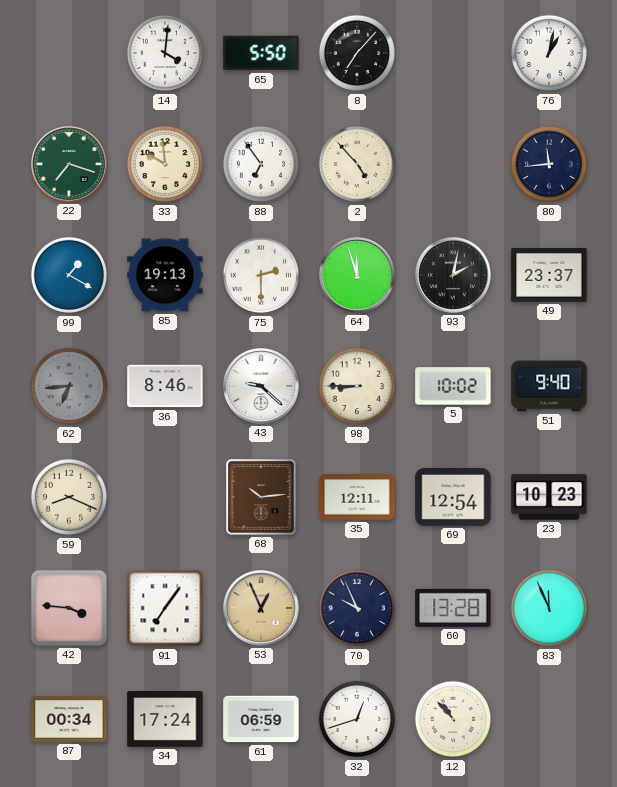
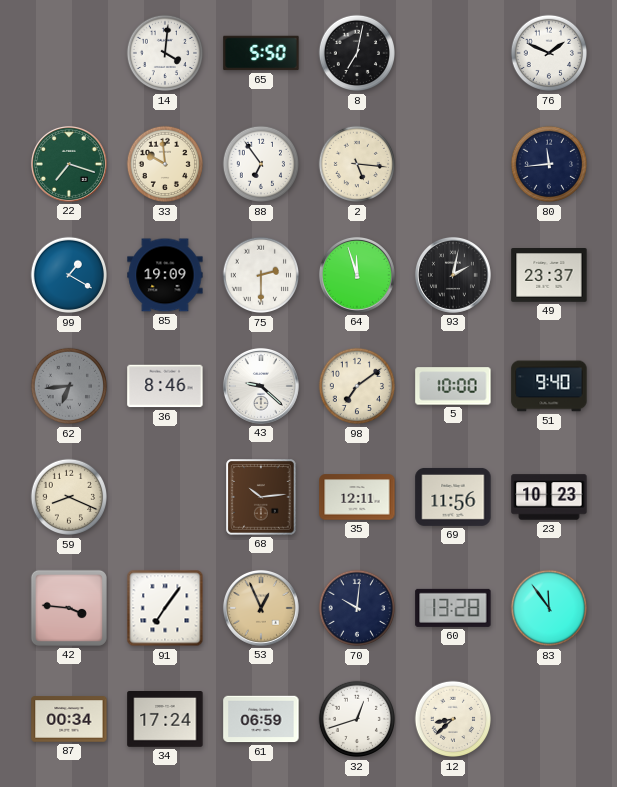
8: 7:07 -> 7:02
76: 1:02 -> 1:49
2: 4:53 -> 5:16
85: 19:13 -> 19:09
98: 8:45 -> 7:09
5: 10:02 -> 10:00
69: 12:54 -> 11:56
70: 9:56 -> 10:01
83: 11:56 -> 11:54
12: 10:53 -> 8:38
